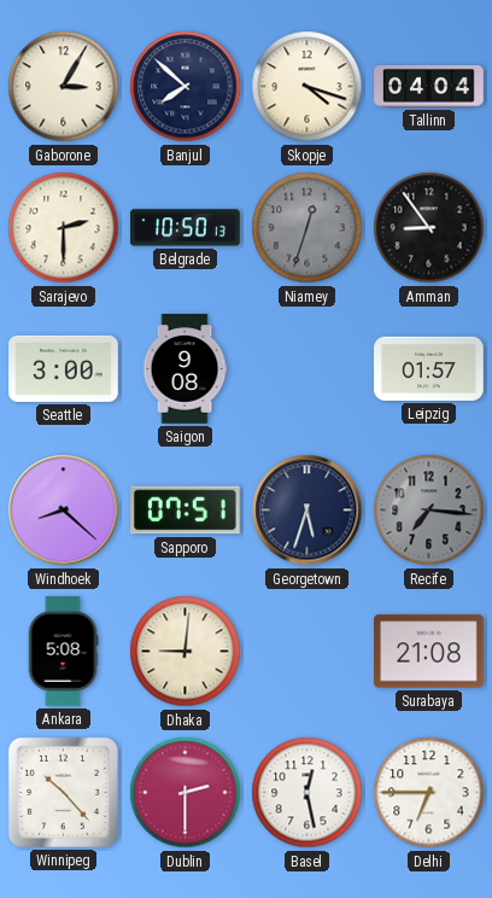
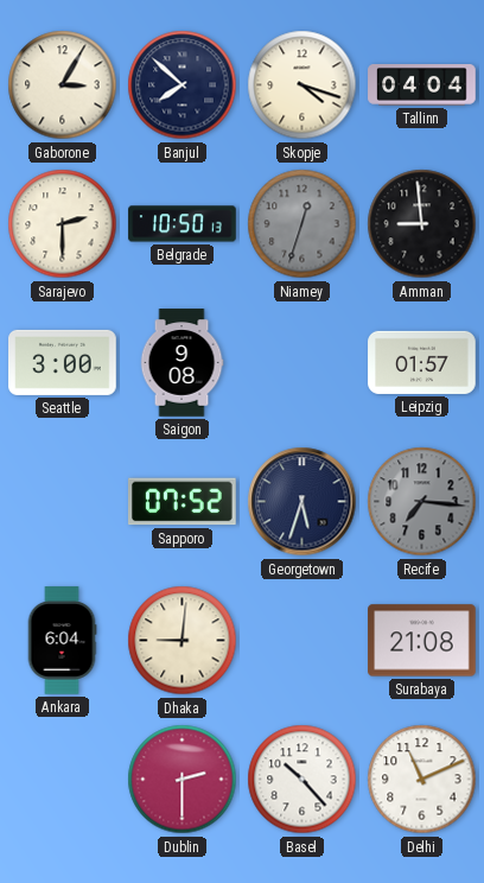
Amman: 8:54 -> 8:59
Windhoek: 8:22 -> none
Sapporo: 07:51 -> 07:52
Ankara: 5:08 -> 6:04
Winnipeg: 10:23 -> none
Basel: 12:28 -> 10:23
Delhi: 6:45 -> 11:11
